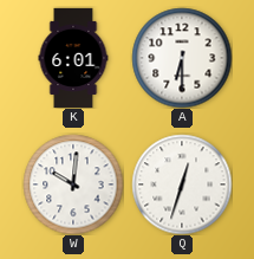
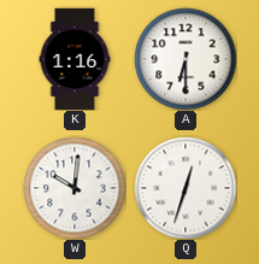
K: 6:01 -> 1:16
